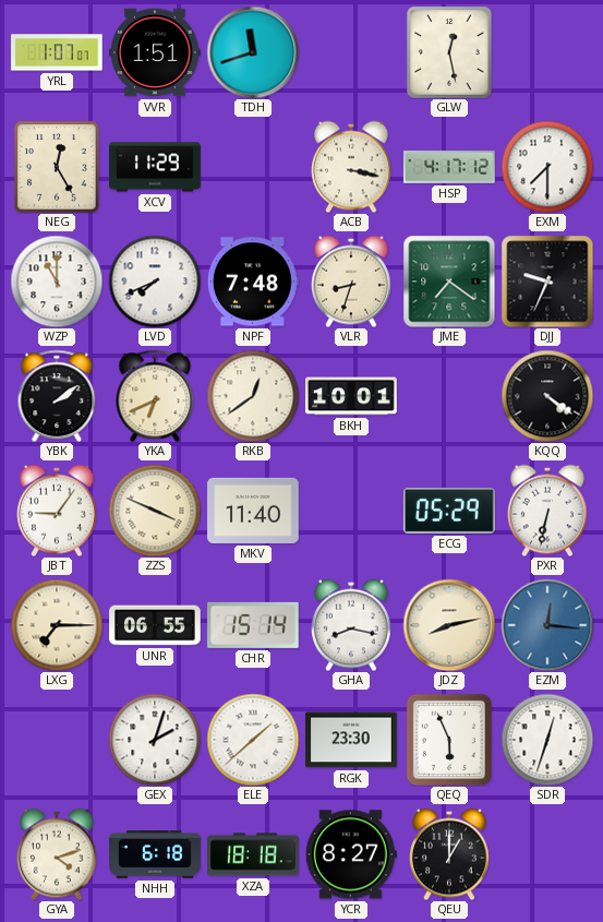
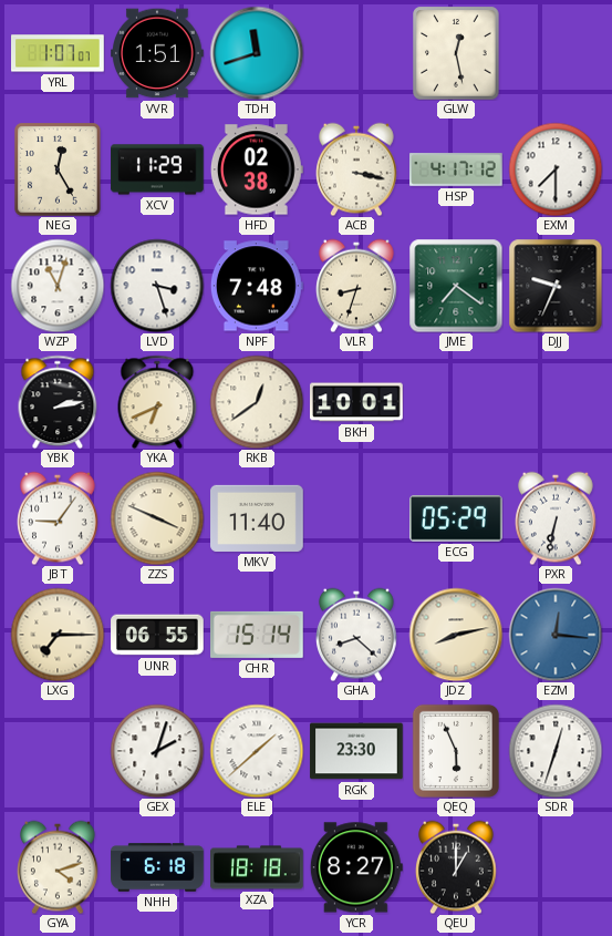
HFD: none -> 02:38
WZP: 11:00 -> 11:03
LVD: 7:41 -> 3:27
YBK: 2:09 -> 2:13
KQQ: 4:21 -> none
GHA: 8:17 -> 8:22
